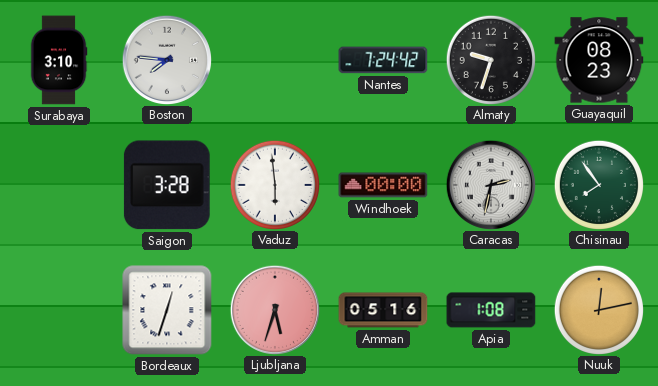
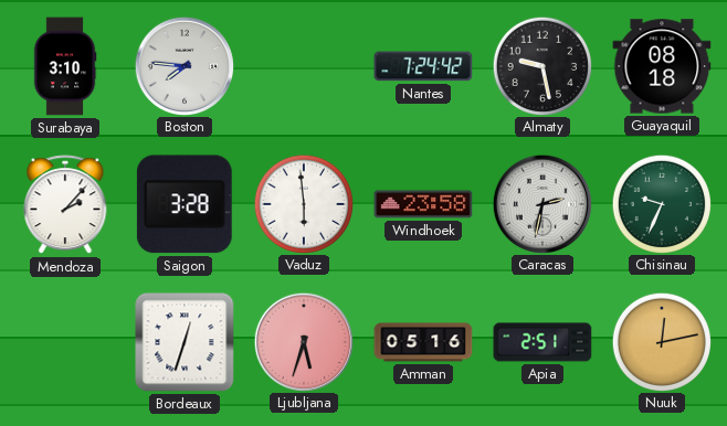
Almaty: 9:33 -> 9:28
Guayaquil: 08:23 -> 08:18
Mendoza: none -> 2:07
Windhoek: 00:00 -> 23:58
Chisinau: 7:54 -> 9:34
Apia: 1:08 -> 2:51
